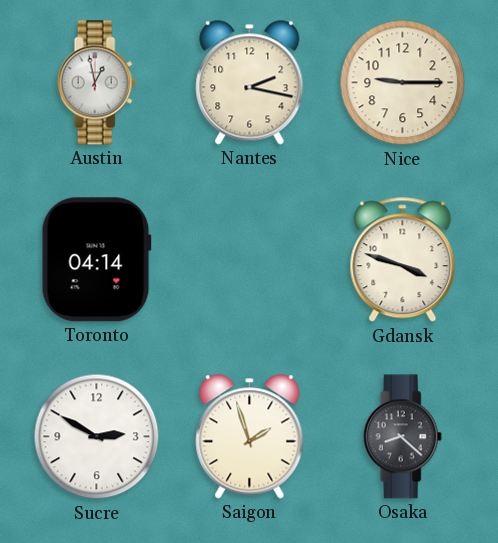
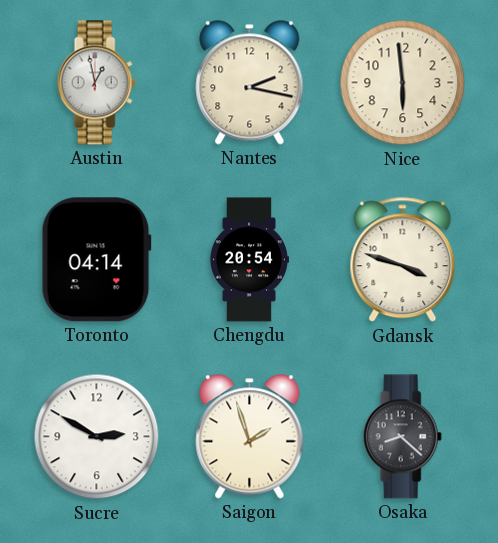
Nice: 9:15 -> 5:59
Chengdu: none -> 20:54
